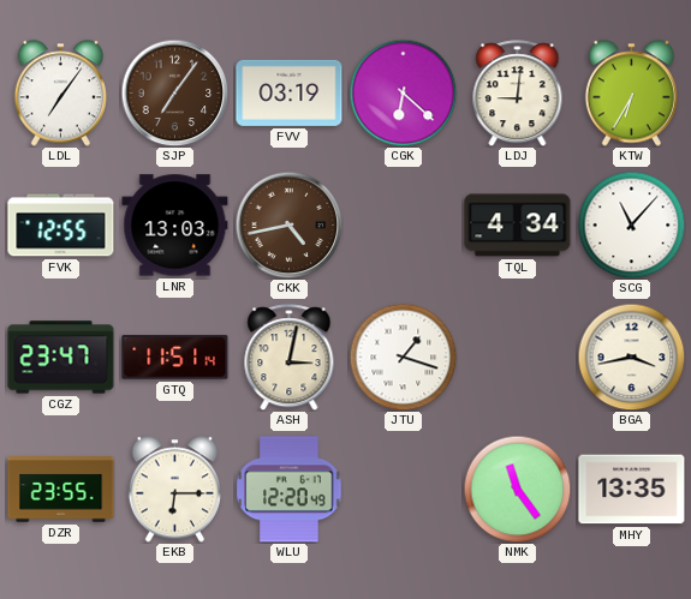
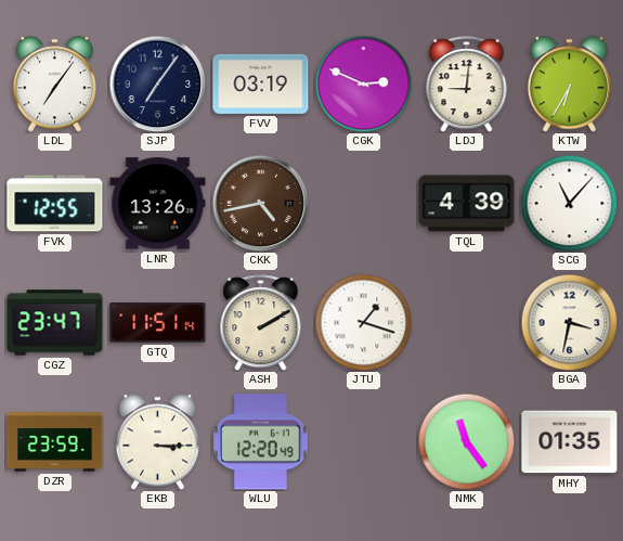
SJP dial: brown -> navy
CGK: 6:22 -> 2:49
LNR: 13:03 -> 13:26
TQL: 4:34 -> 4:39
ASH: 3:02 -> 2:10
BGA: 3:43 -> 3:32
DZR: 23:55 -> 23:59
EKB: 6:15 -> 3:15
MHY: 13:35 -> 01:35
